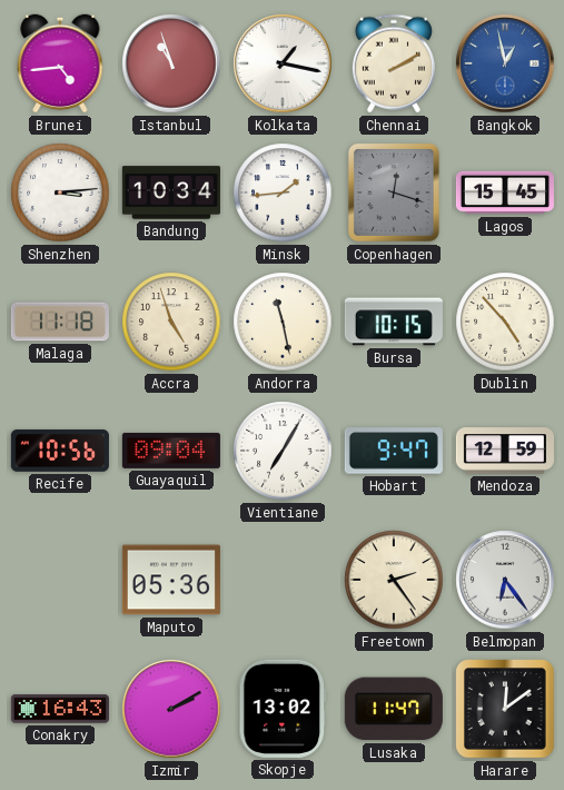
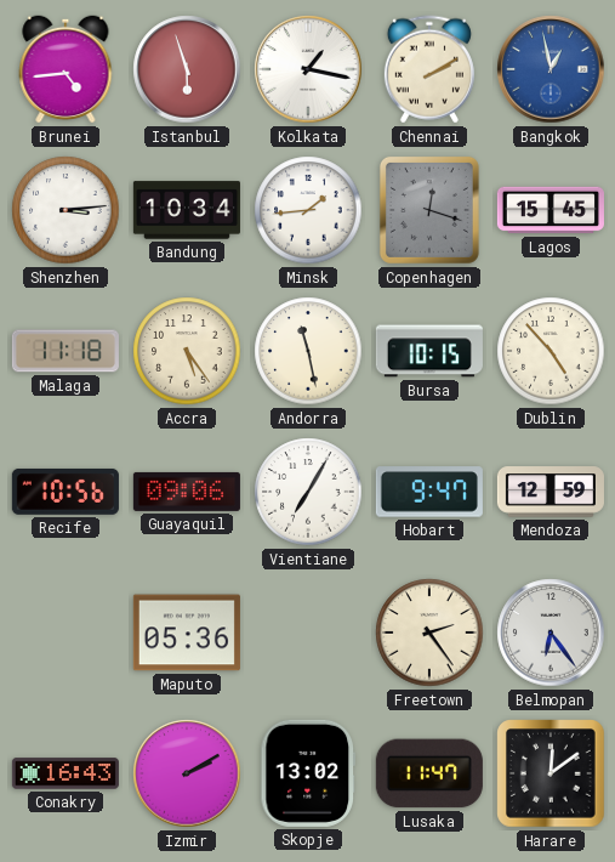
Istanbul: 10:57 -> 5:57
Accra: 4:57 -> 5:24
Guayaquil: 09:04 -> 09:06
